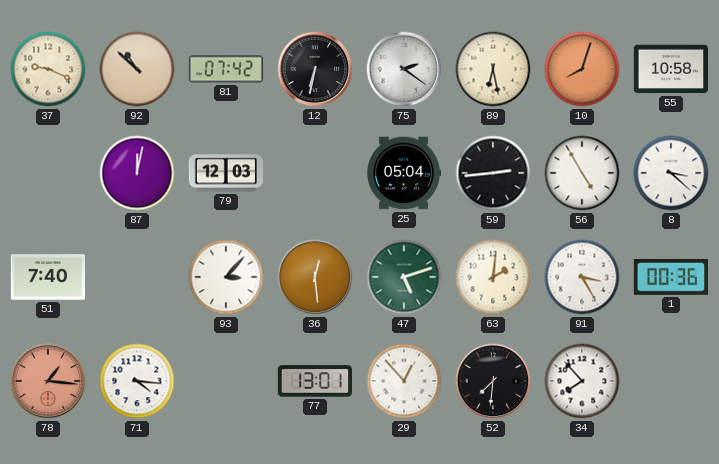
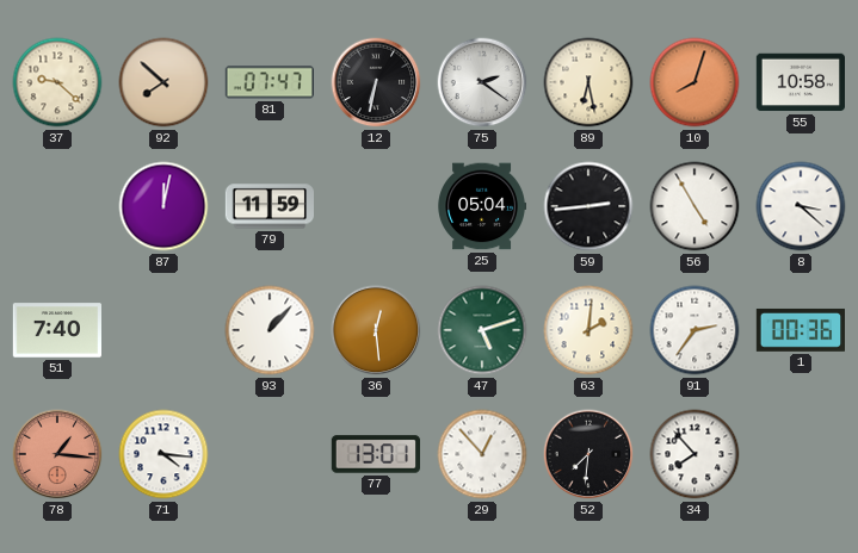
37: 9:19 -> 9:22
92: 10:52 -> 7:52
81: 07:42 -> 07:47
79: 12:03 -> 11:59
93: 3:07 -> 1:07
91: 3:25 -> 2:36
